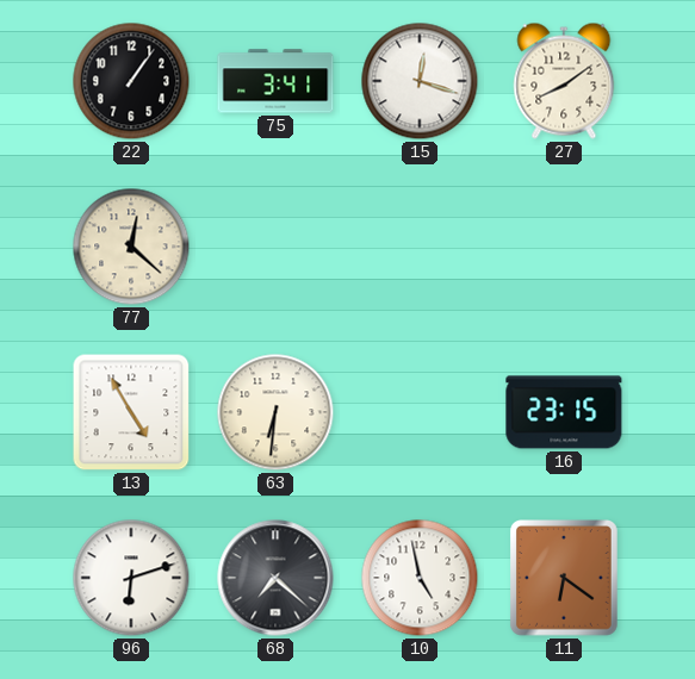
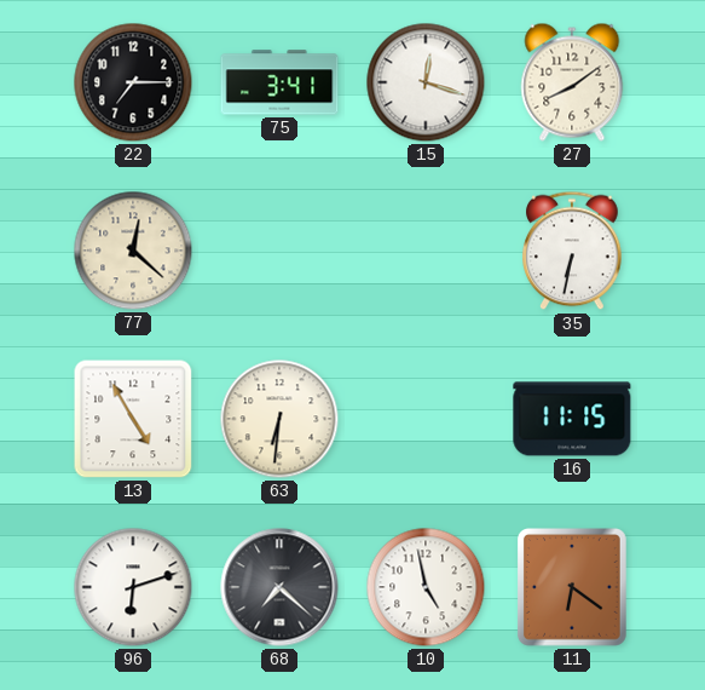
22: 1:06 -> 7:15
35: none -> 6:32
16: 23:15 -> 11:15
